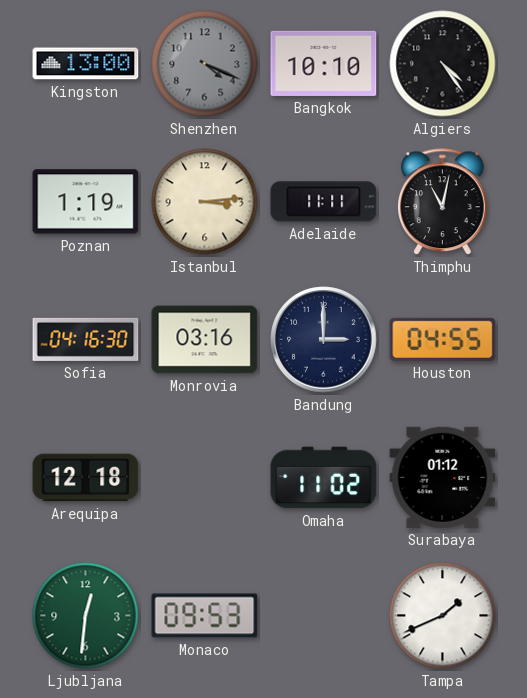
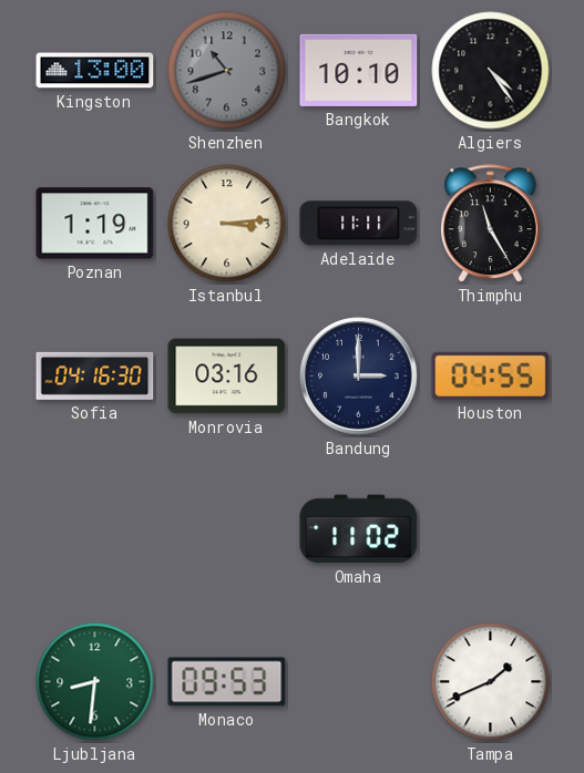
Shenzhen: 4:19 -> 10:42
Thimphu: 11:02 -> 11:25
Arequipa: 12:18 -> none
Surabaya: 01:12 -> none
Ljubljana: 12:31 -> 8:31
